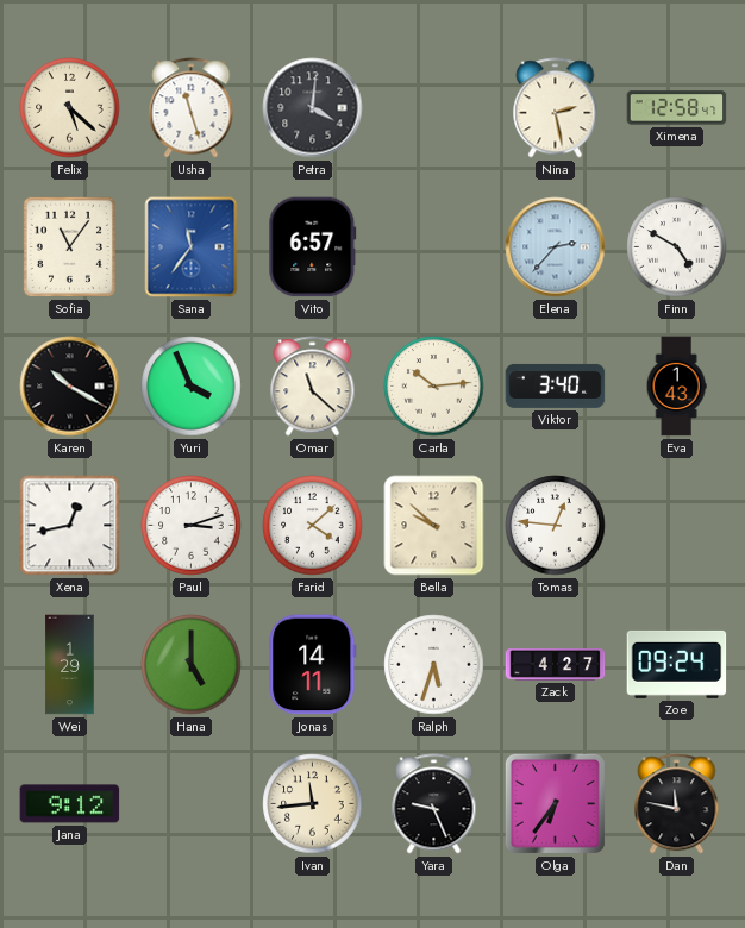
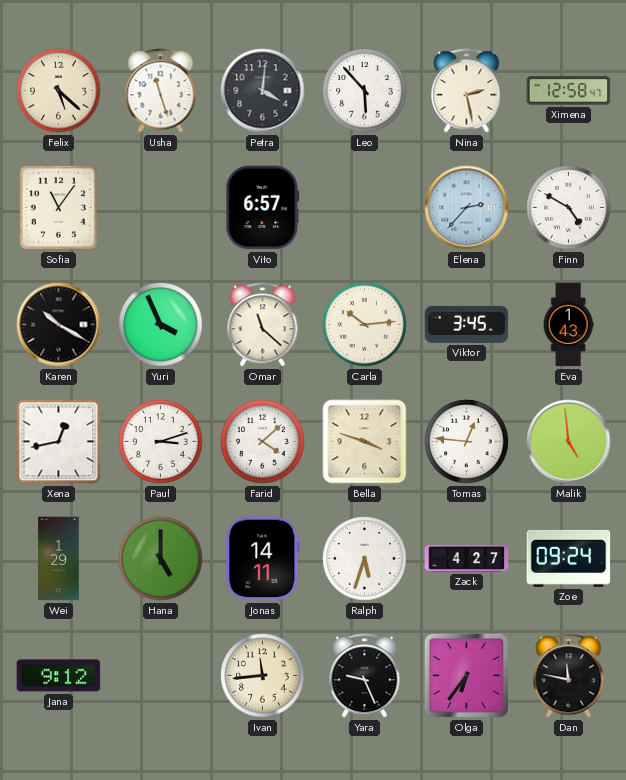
Leo: none -> 5:53
Sana: 11:36 -> none
Viktor: 3:40 -> 3:45
Bella: 9:52 -> 3:48
Malik: none -> 4:59
